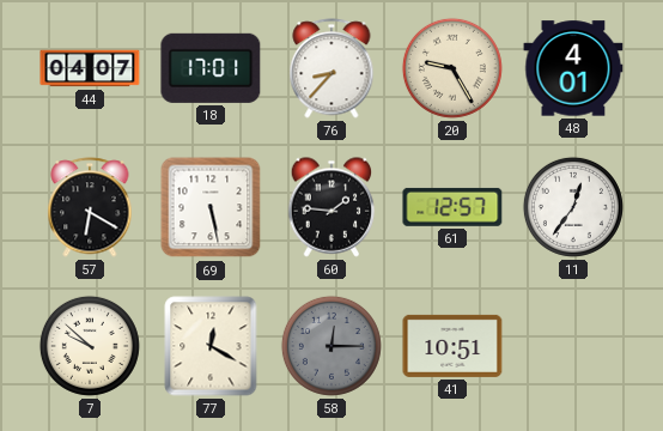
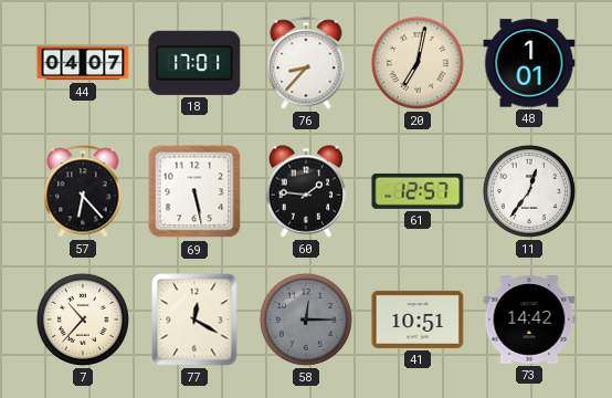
20: 9:25 -> 7:02
48: 4:01 -> 1:01
57: 6:20 -> 6:23
7: 9:52 -> 10:37
73: none -> 14:42
